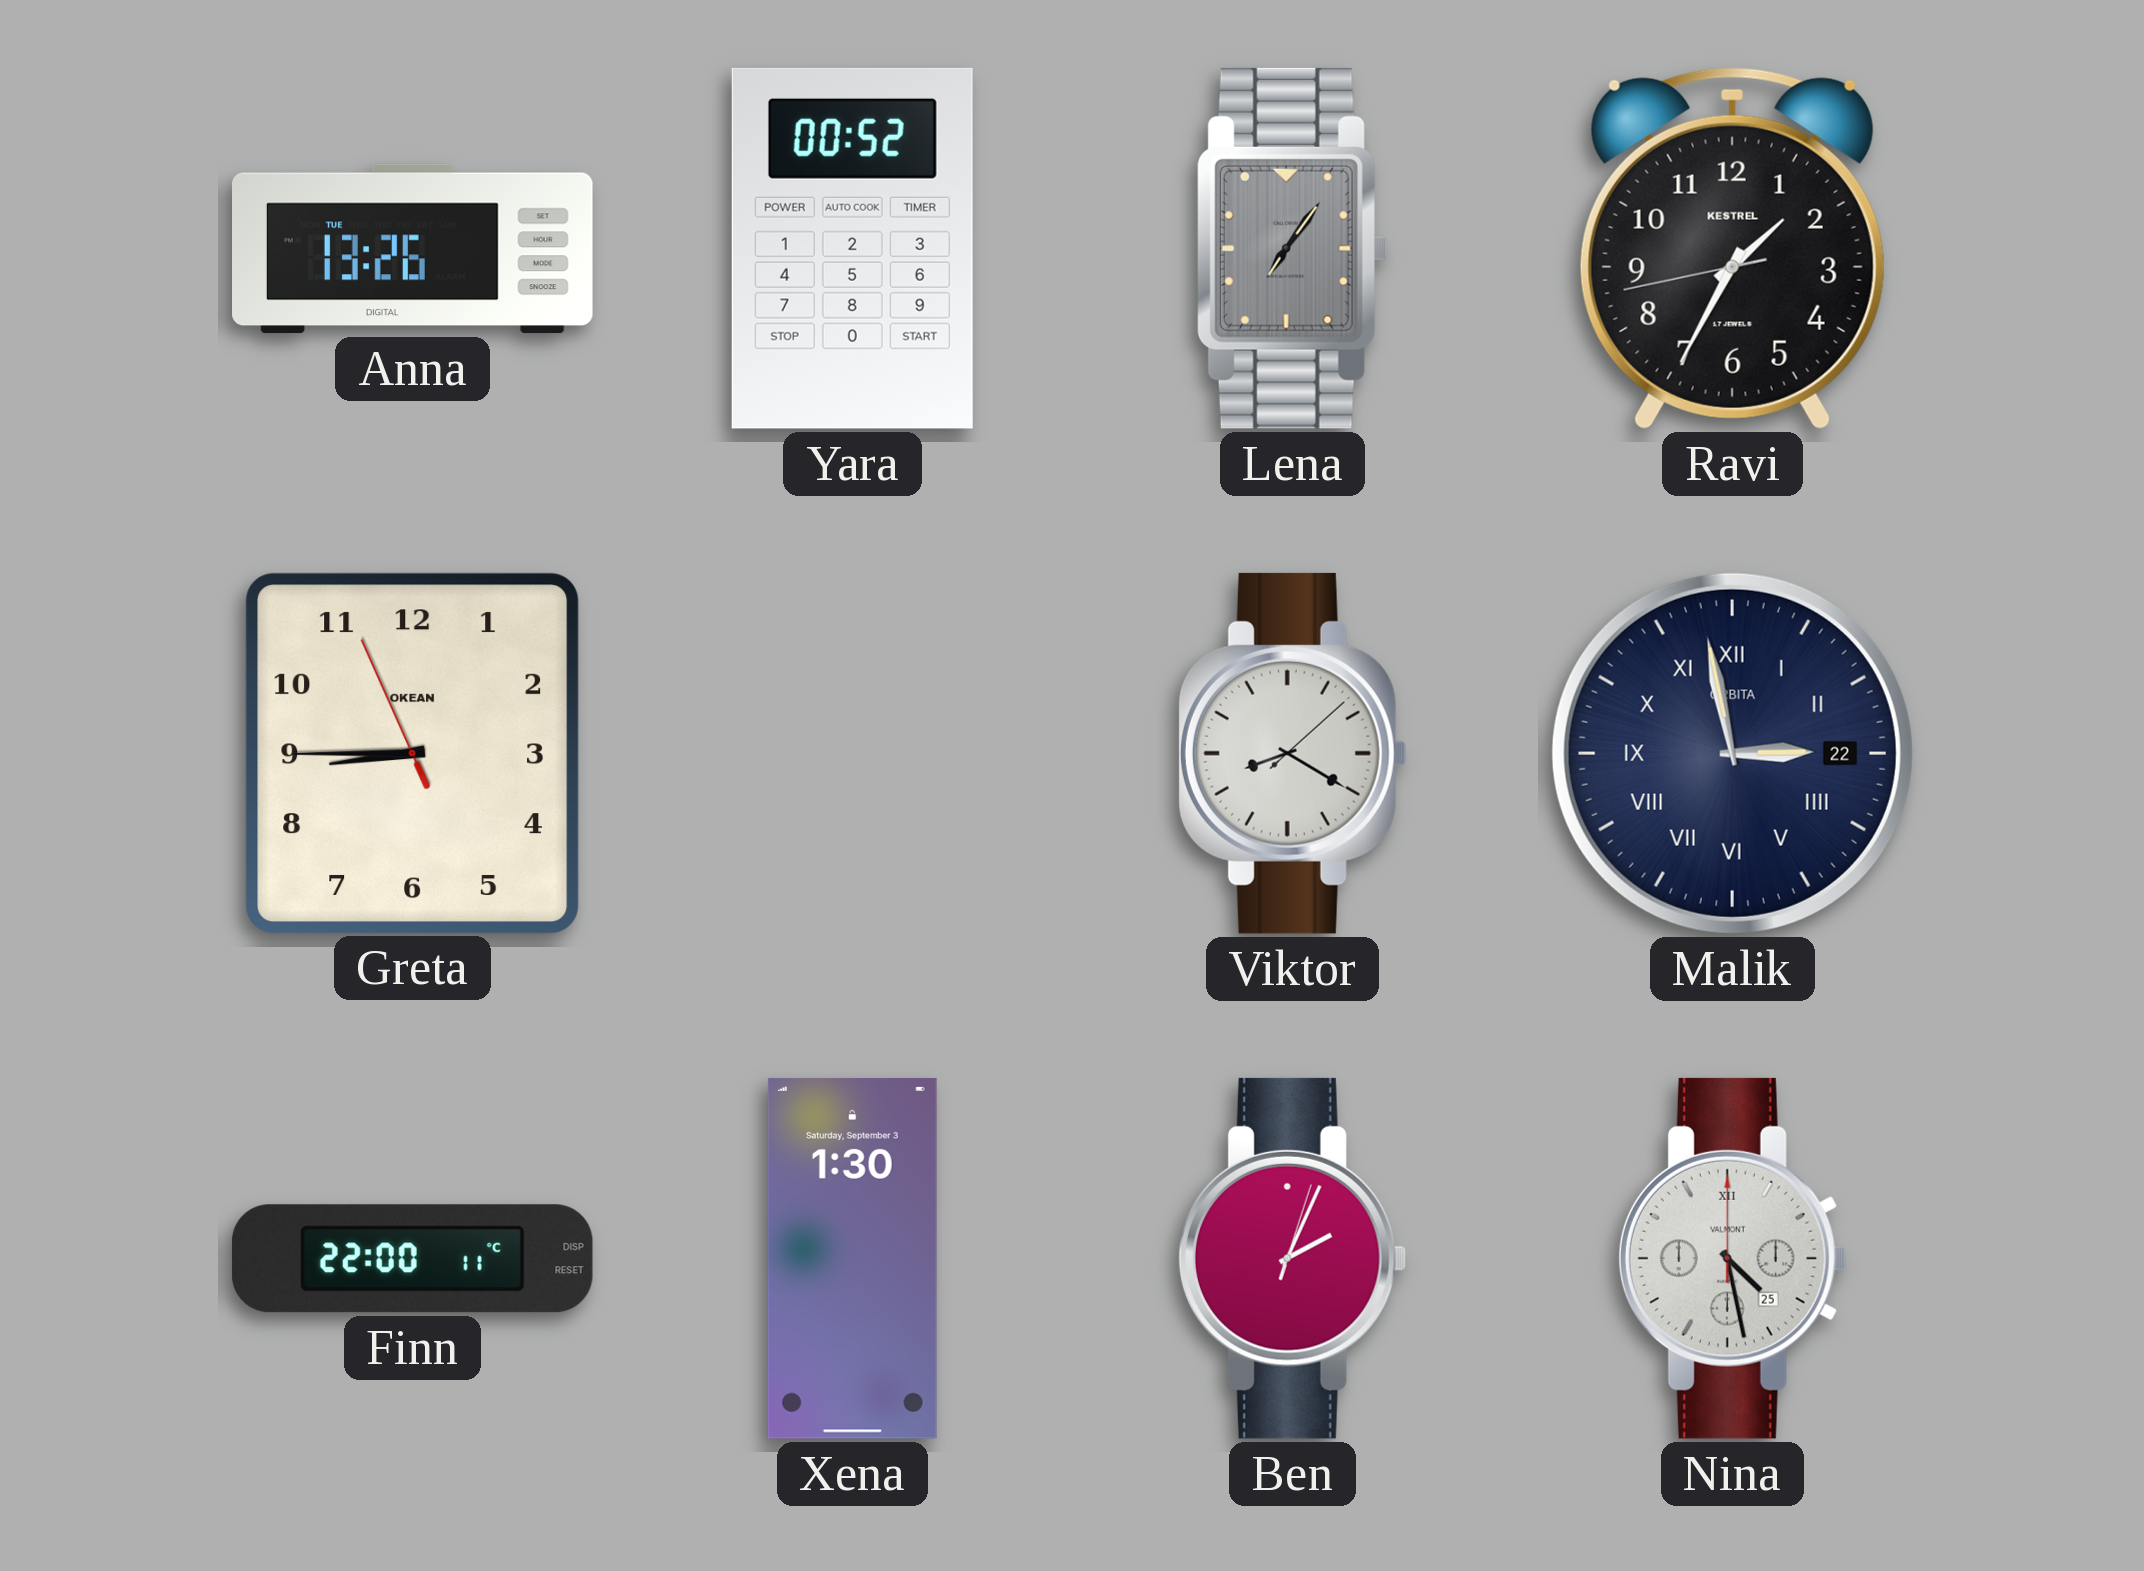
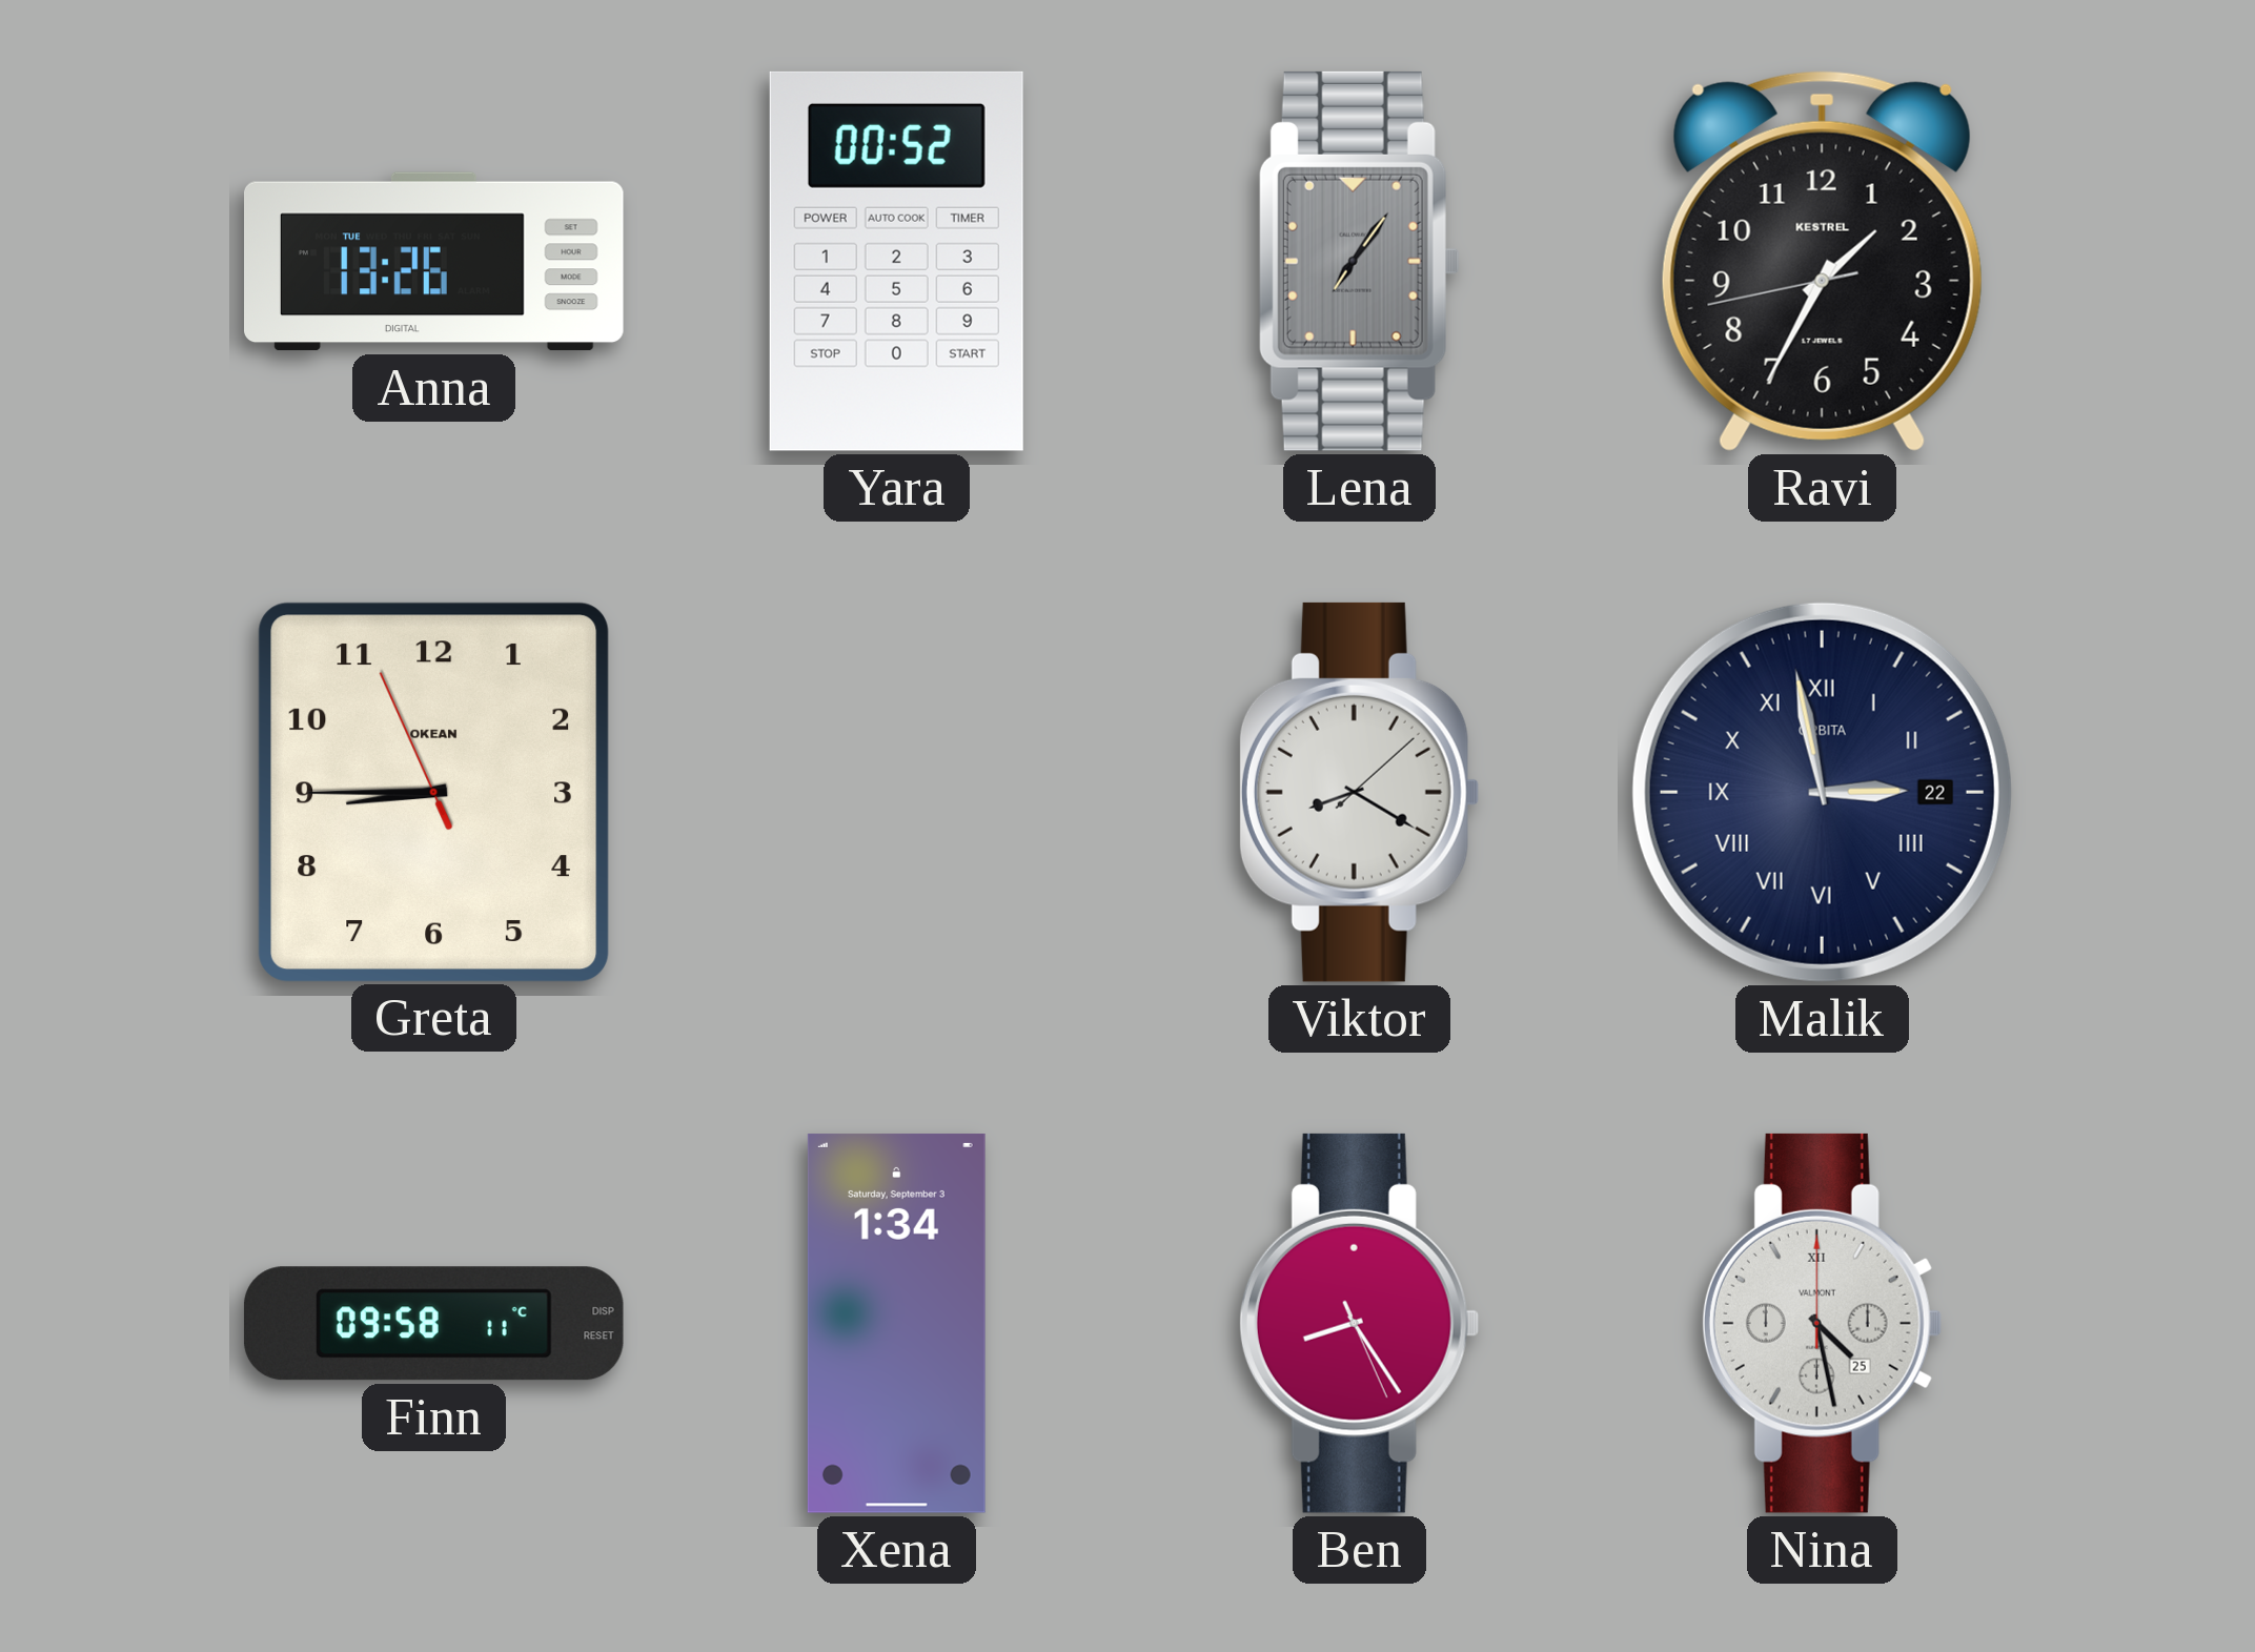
Finn: 22:00 -> 09:58
Xena: 1:30 -> 1:34
Ben: 2:04 -> 8:24
